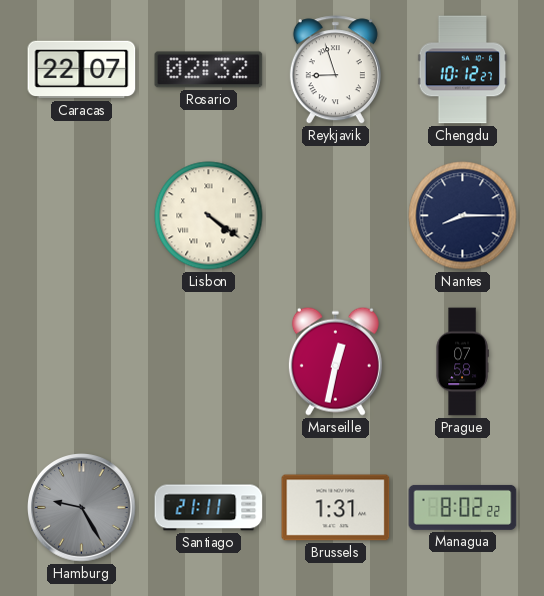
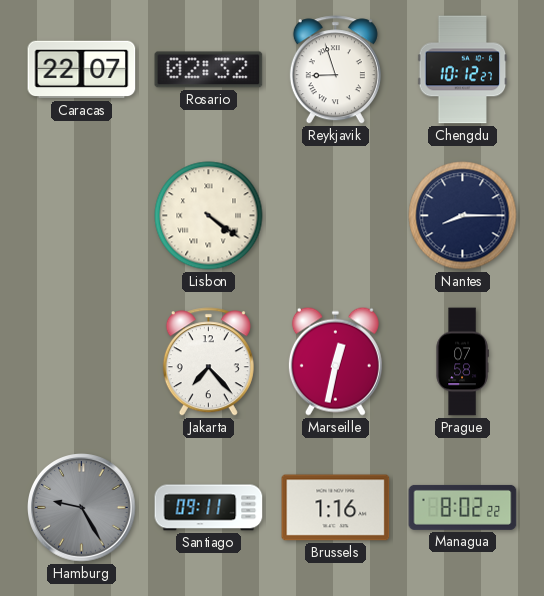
Jakarta: none -> 7:23
Santiago: 21:11 -> 09:11
Brussels: 1:31 -> 1:16
